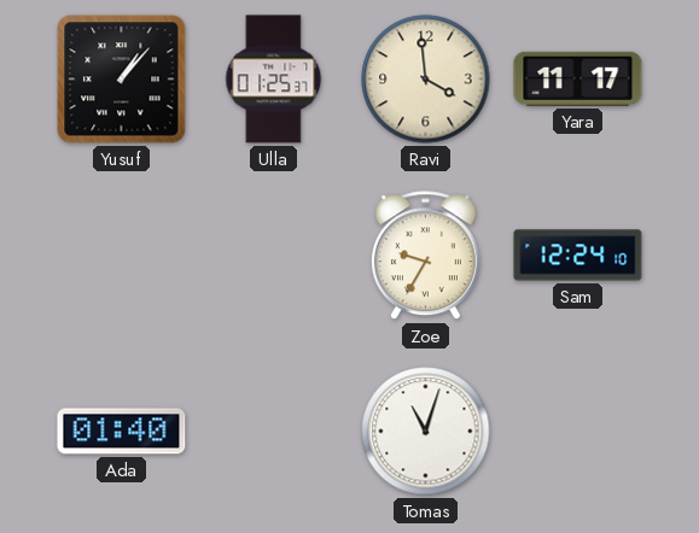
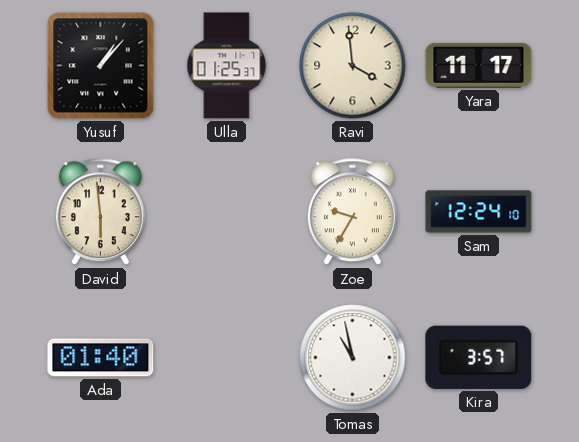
David: none -> 5:59
Tomas: 11:03 -> 10:58
Kira: none -> 3:57
